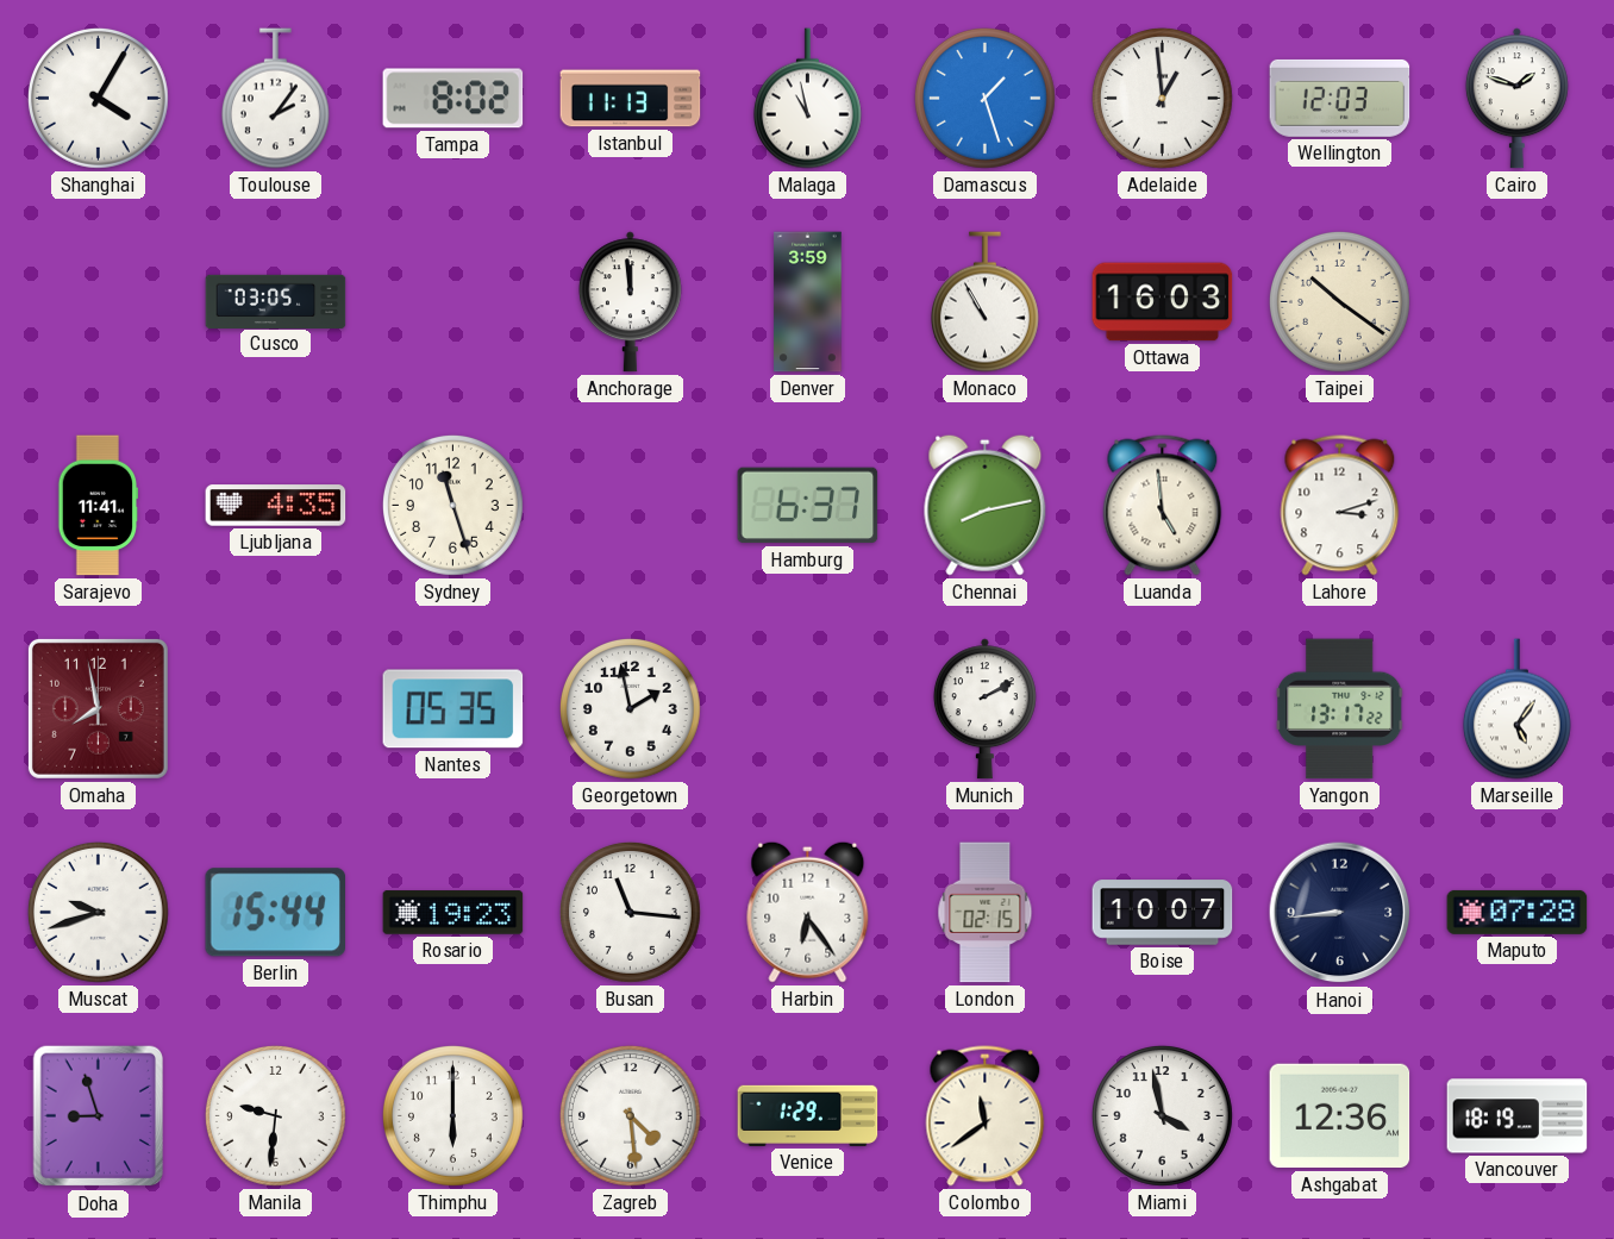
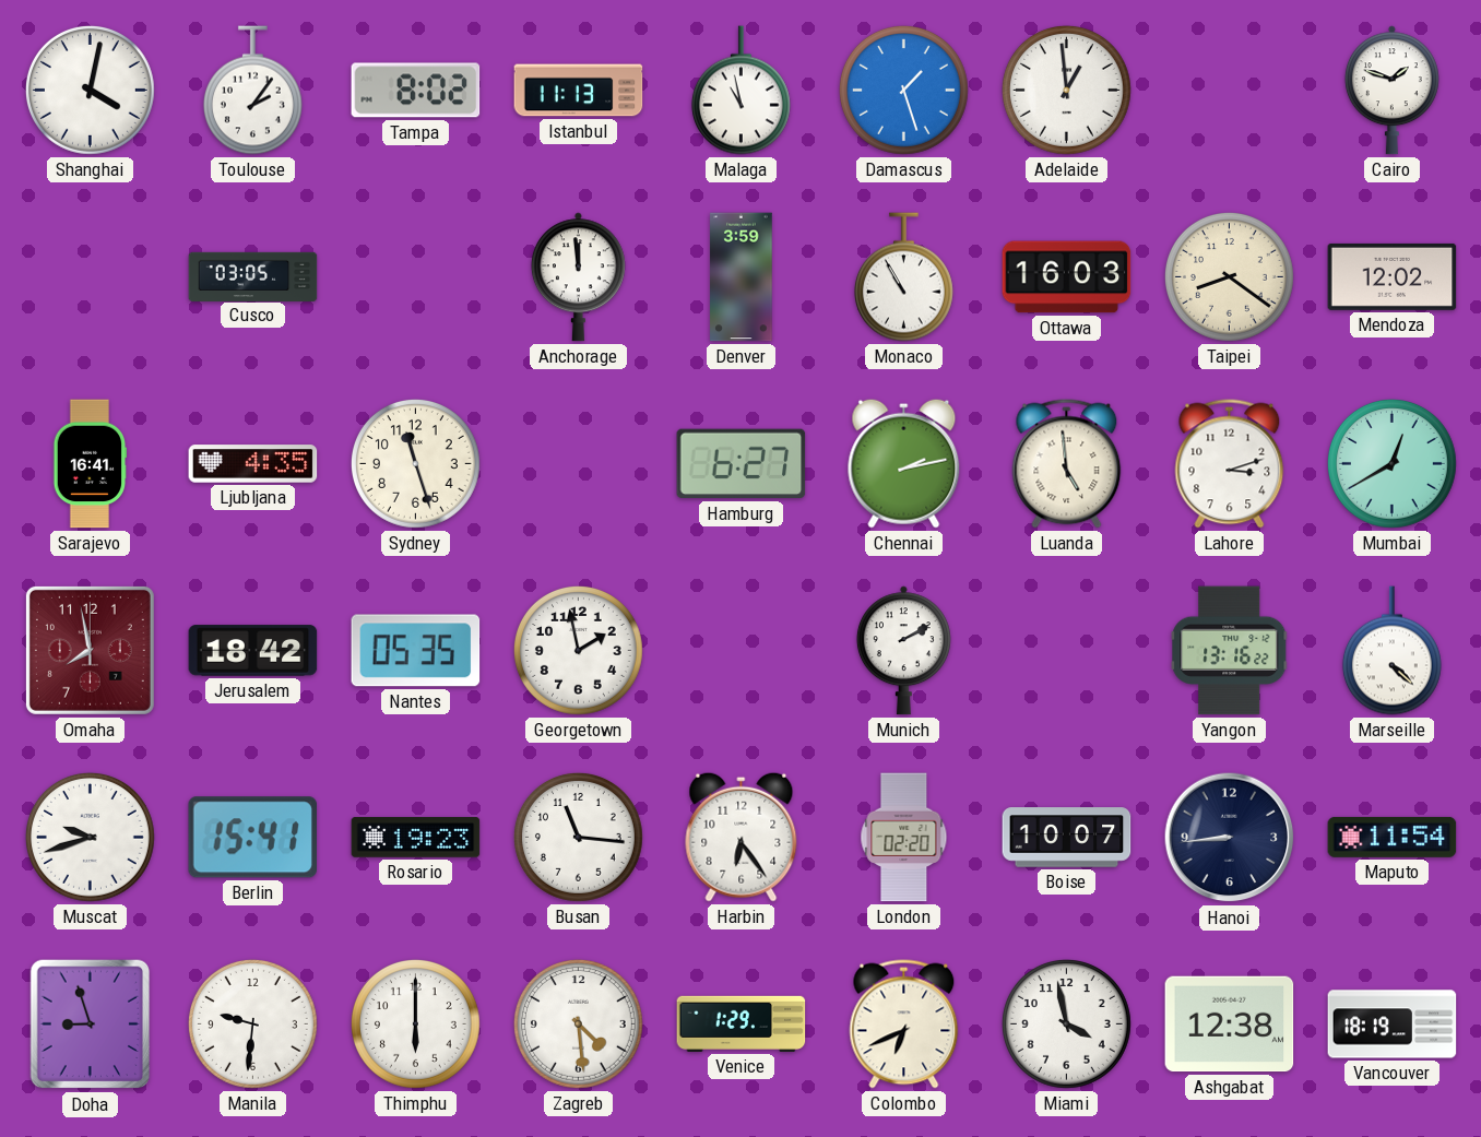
Shanghai: 4:05 -> 4:02
Wellington: 12:03 -> none
Taipei: 10:21 -> 8:21
Mendoza: none -> 12:02
Sarajevo: 11:41 -> 16:41
Hamburg: 6:37 -> 6:27
Chennai: 8:13 -> 2:13
Mumbai: none -> 12:40
Jerusalem: none -> 18:42
Yangon: 13:17 -> 13:16
Marseille: 5:06 -> 4:22
Berlin: 15:44 -> 15:41
London: 02:15 -> 02:20
Maputo: 07:28 -> 11:54
Colombo: 11:39 -> 6:41
Ashgabat: 12:36 -> 12:38
